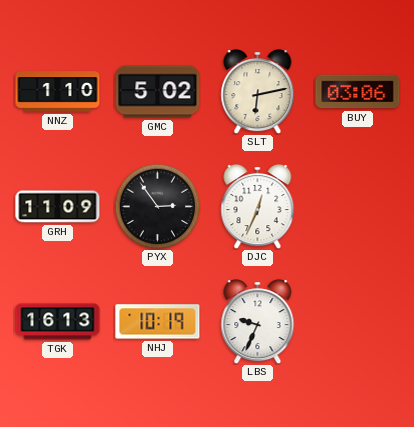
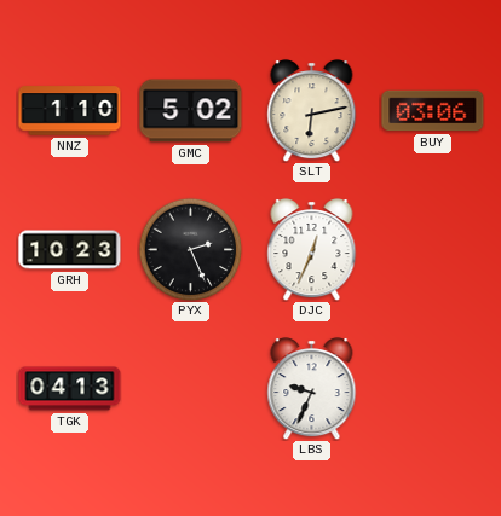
GRH: 11:09 -> 10:23
PYX: 2:54 -> 2:26
TGK: 16:13 -> 04:13
NHJ: 10:19 -> none
